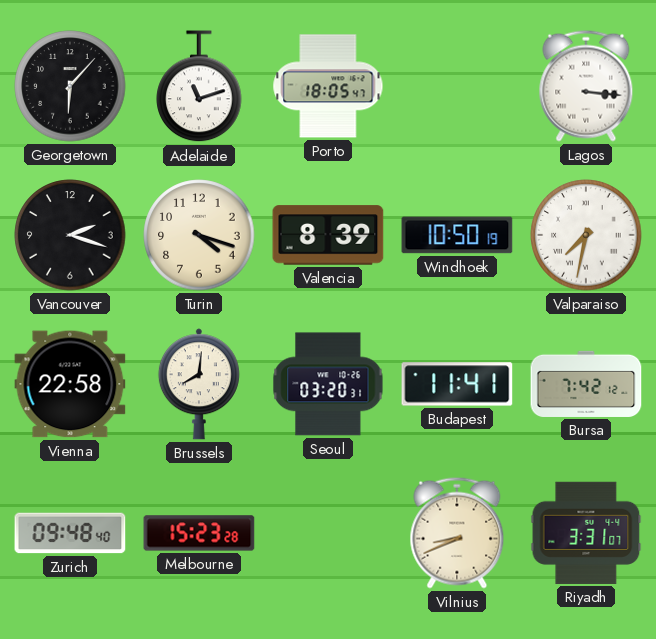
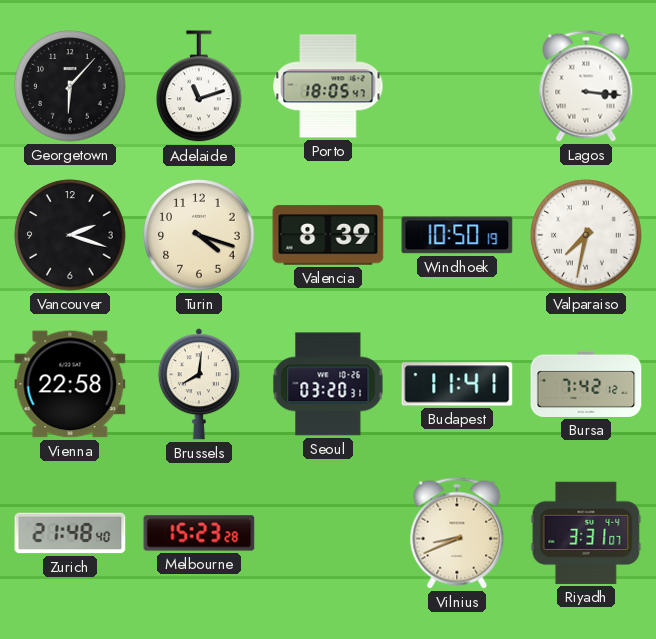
Zurich: 09:48 -> 21:48
